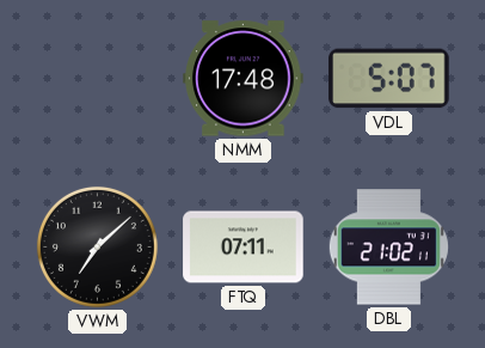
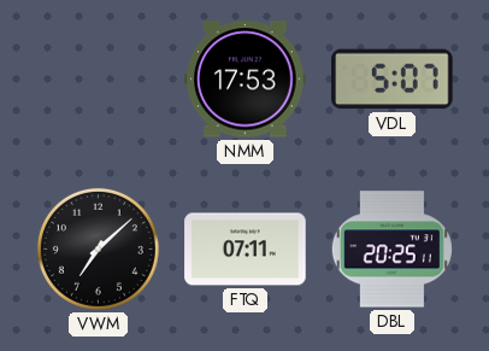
NMM: 17:48 -> 17:53
DBL: 21:02 -> 20:25
